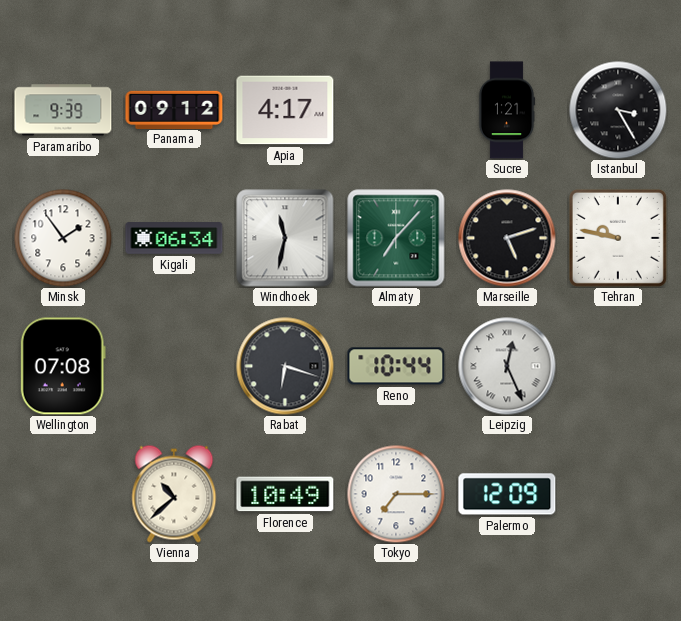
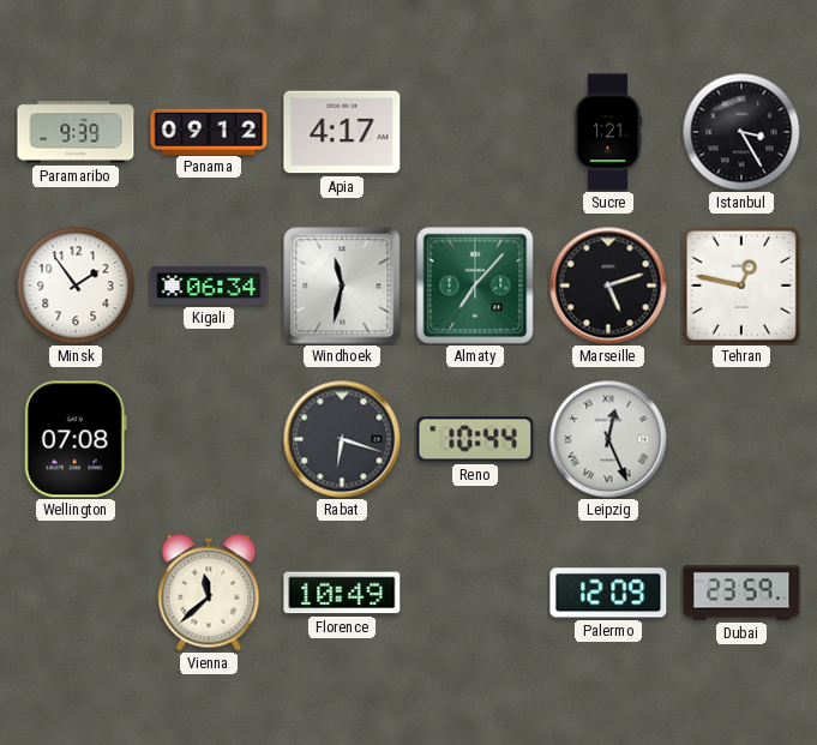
Tehran: 9:47 -> 12:47
Vienna: 10:38 -> 11:38
Tokyo: 7:15 -> none
Dubai: none -> 23:59
